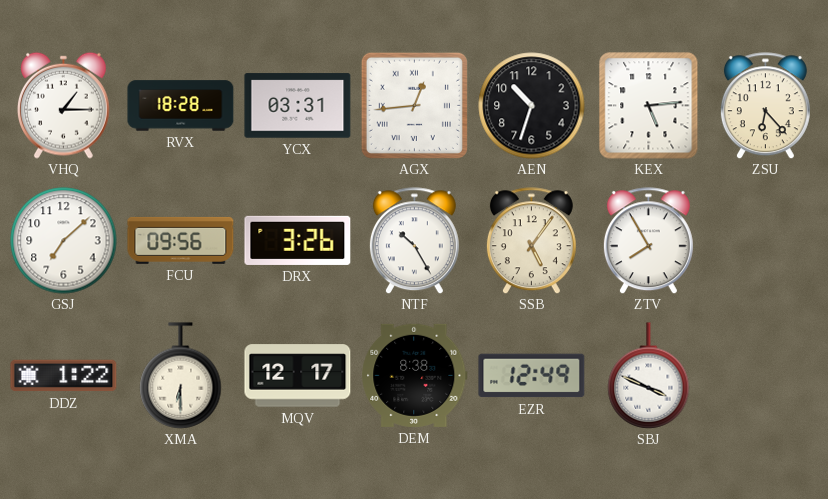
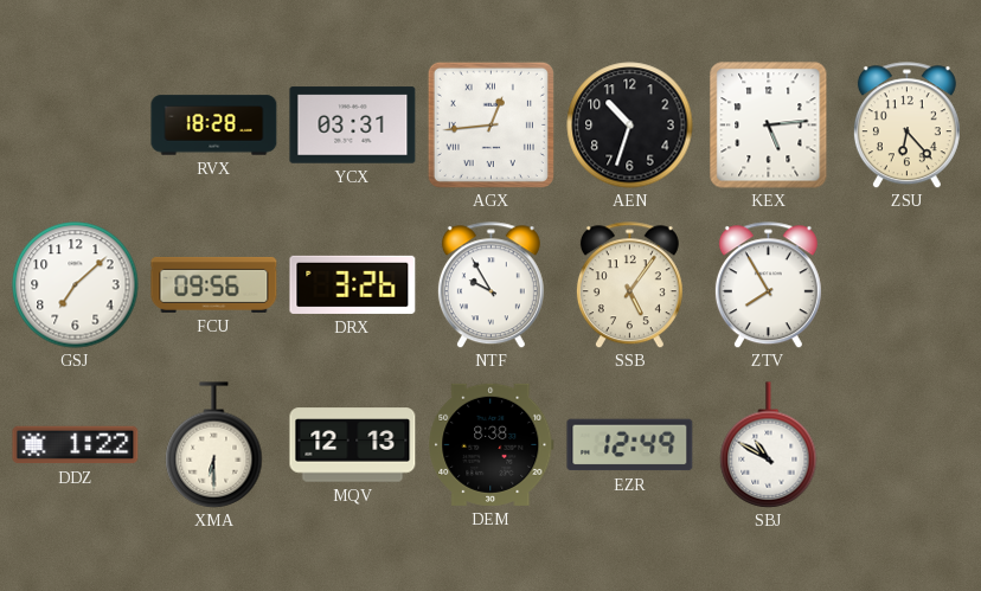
VHQ: 1:15 -> none
NTF: 10:25 -> 9:55
MQV: 12:17 -> 12:13
SBJ: 3:49 -> 10:50
